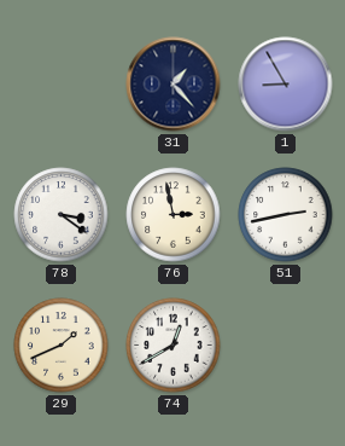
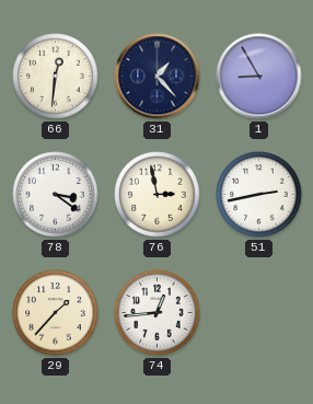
66: none -> 12:31
29: 1:41 -> 1:37
74: 12:40 -> 12:44
